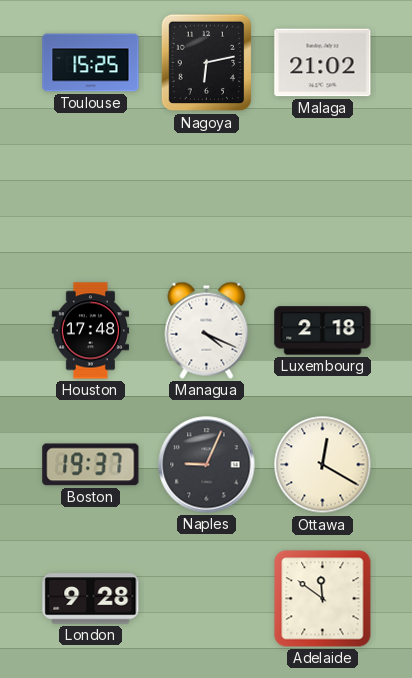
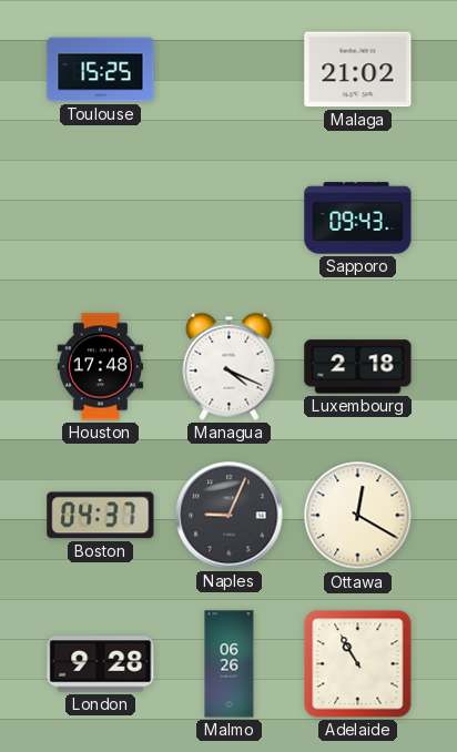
Nagoya: 6:13 -> none
Sapporo: none -> 09:43
Boston: 19:37 -> 04:37
Malmo: none -> 06:26
Adelaide: 11:51 -> 10:55
